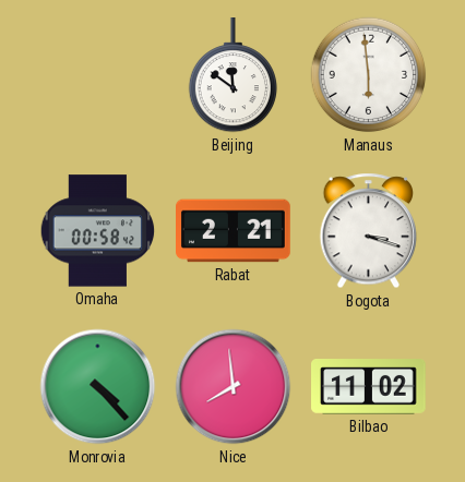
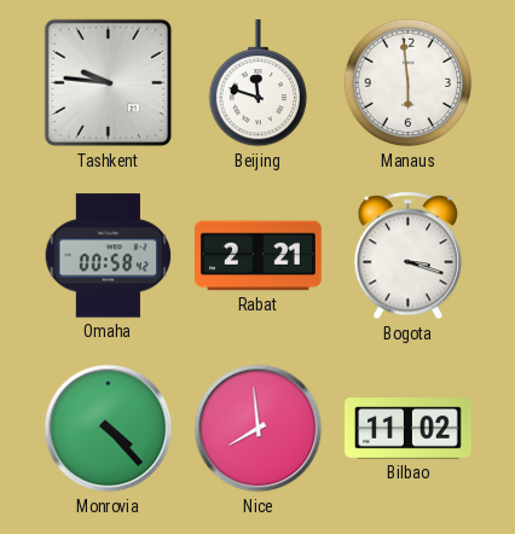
Tashkent: none -> 9:46
Beijing: 11:51 -> 11:48
